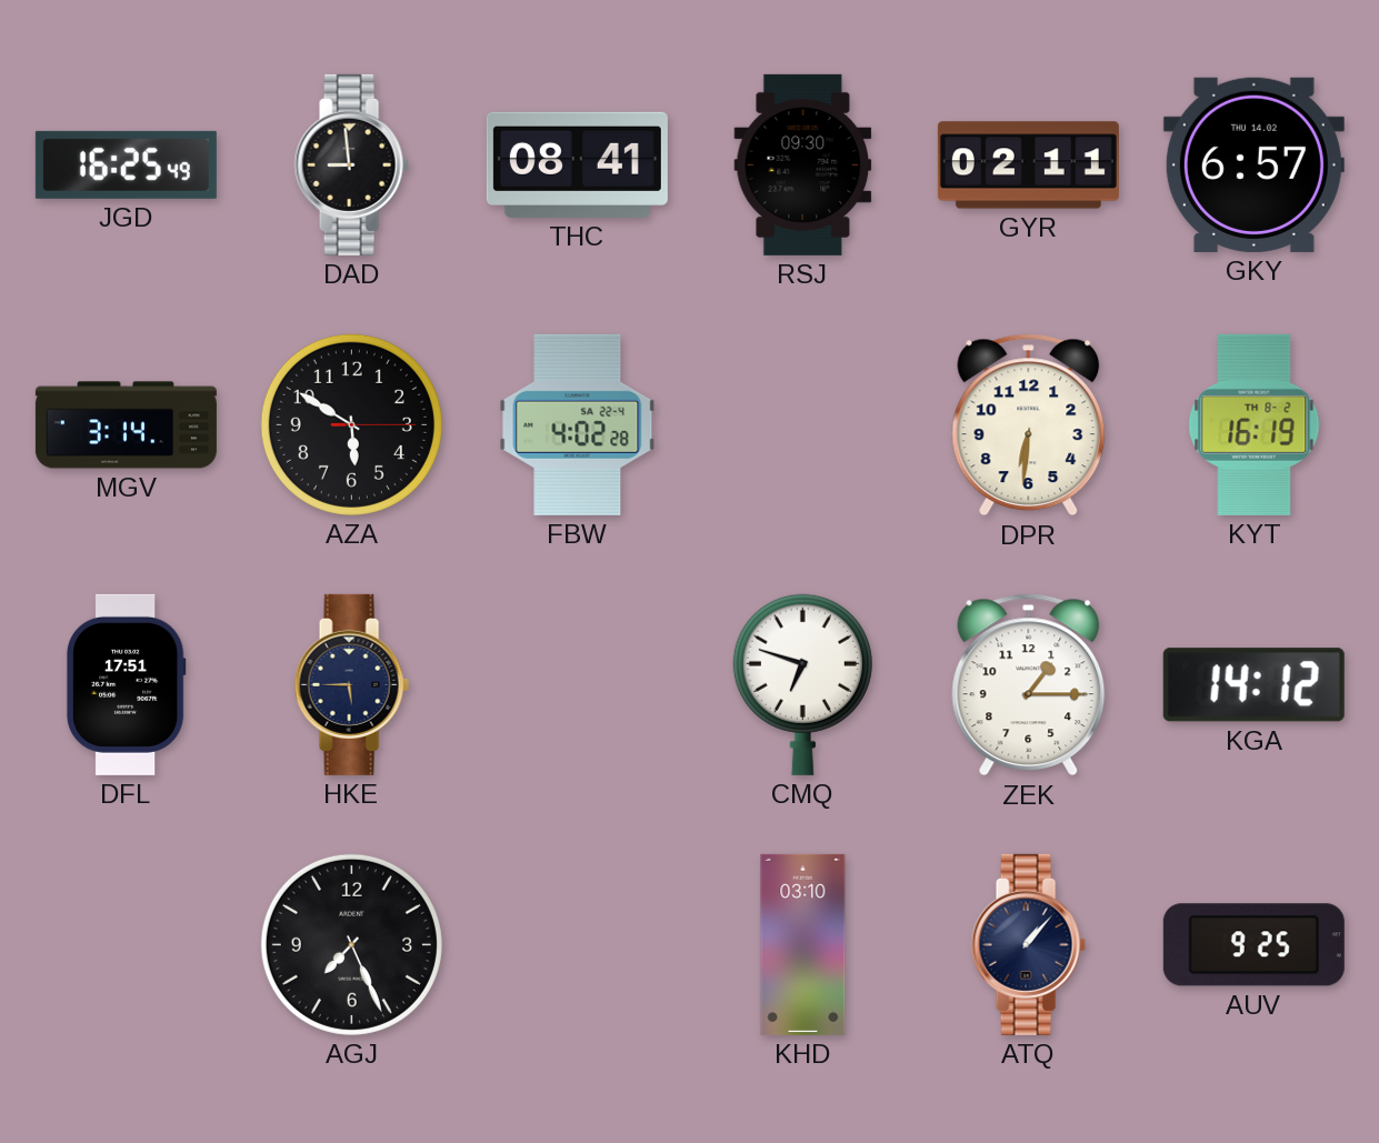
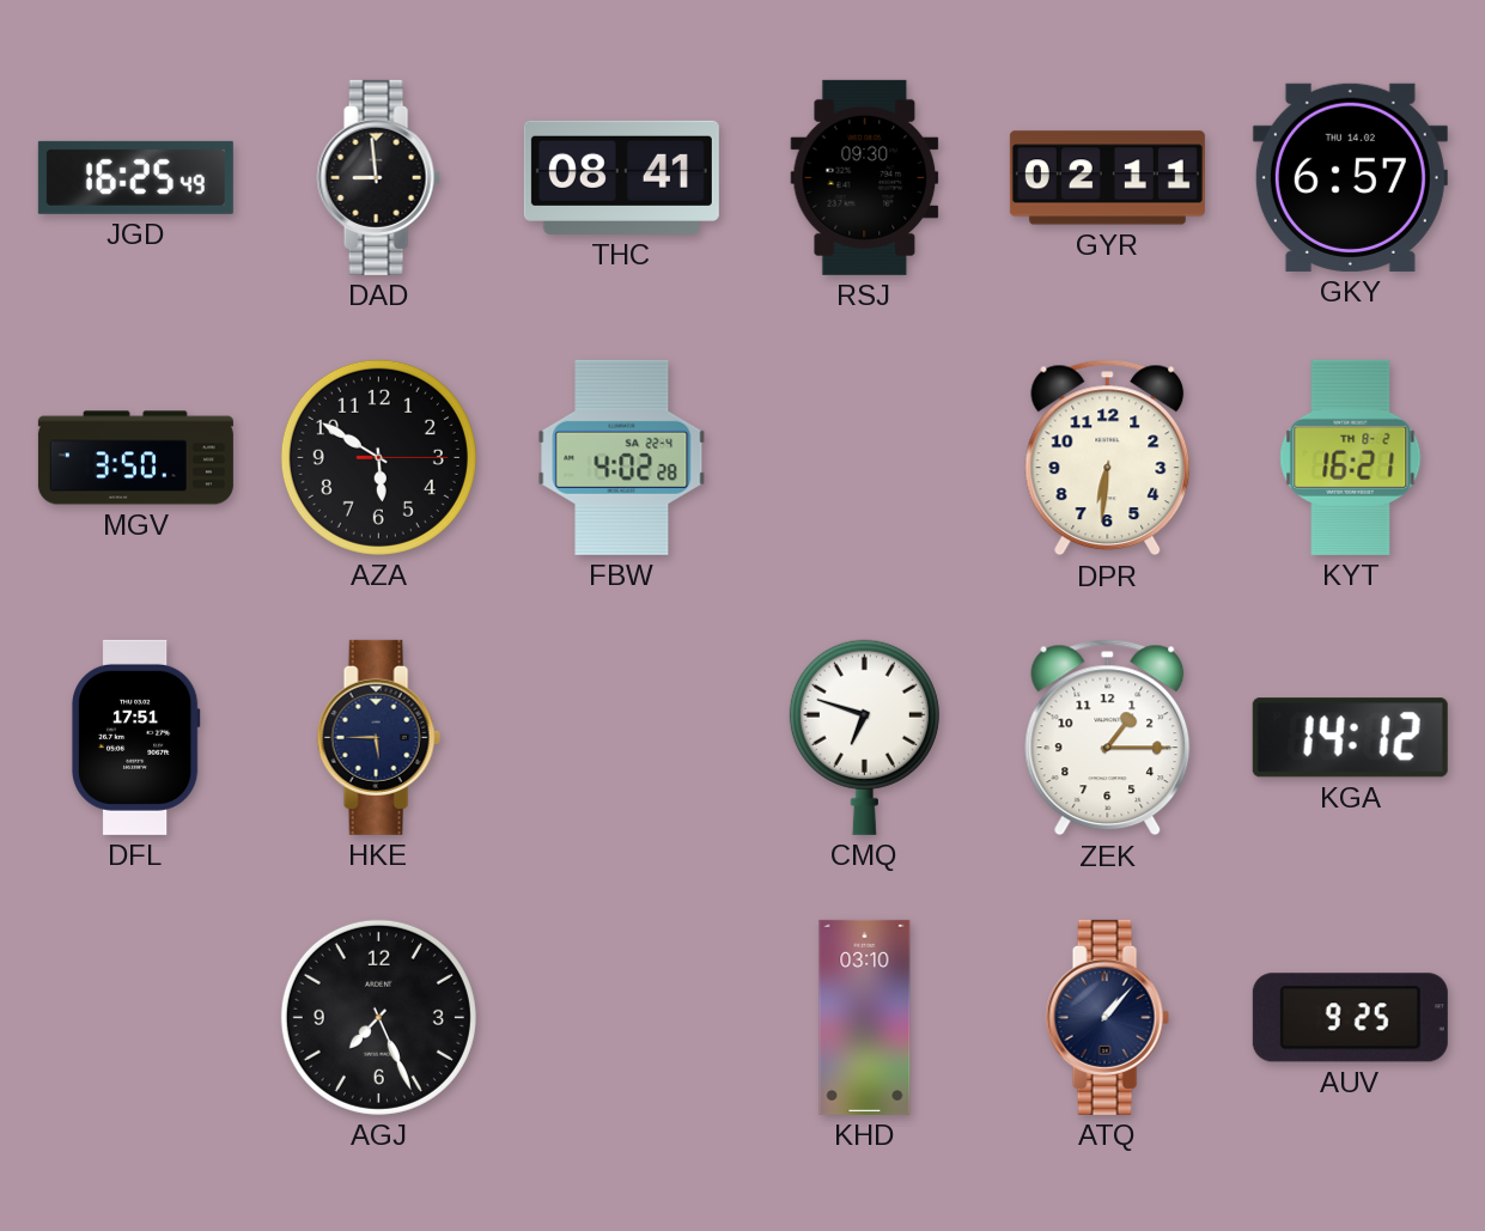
MGV: 3:14 -> 3:50
KYT: 16:19 -> 16:21
